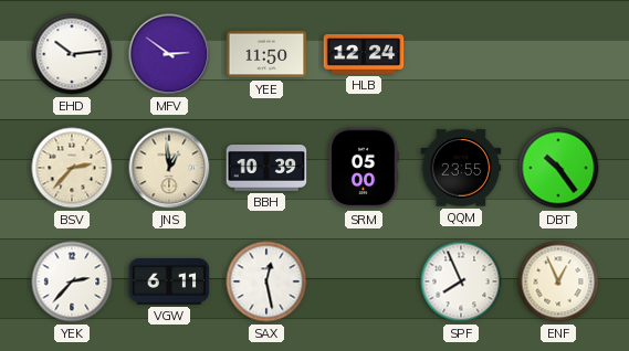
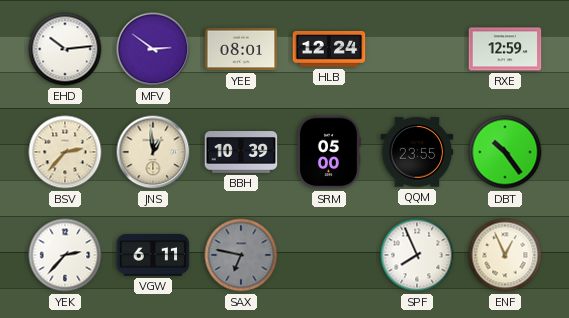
YEE: 11:50 -> 08:01
RXE: none -> 12:59
SAX: 12:28 -> 6:47
SAX dial: white -> grey
